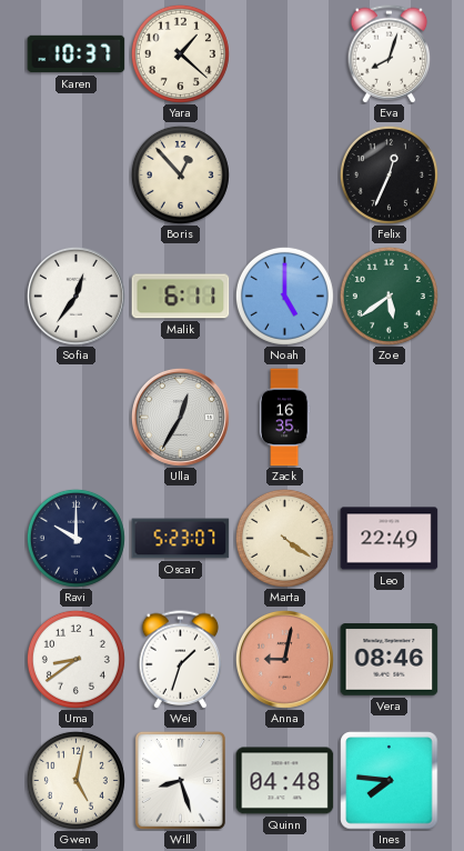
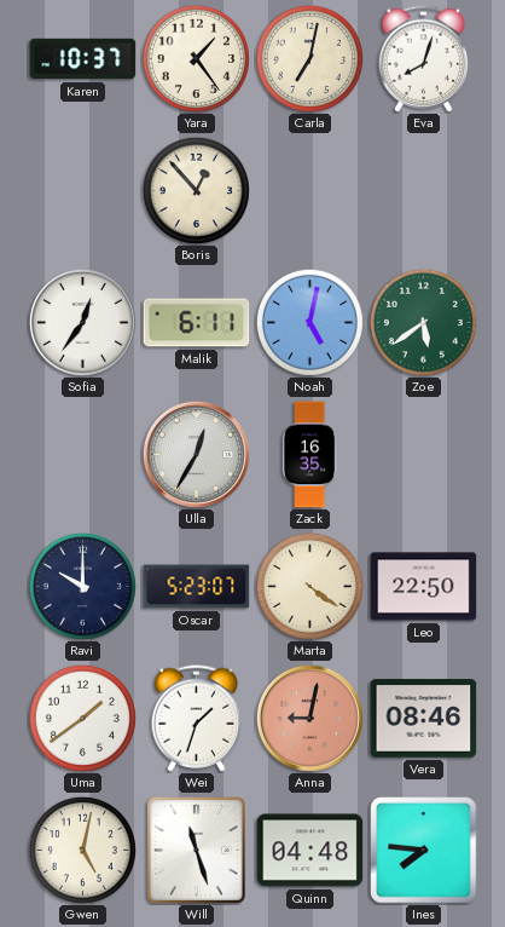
Yara: 1:22 -> 1:24
Carla: none -> 7:02
Felix: 12:34 -> none
Noah: 5:00 -> 5:02
Leo: 22:49 -> 22:50
Uma: 8:39 -> 1:39
Will: 8:27 -> 11:27
